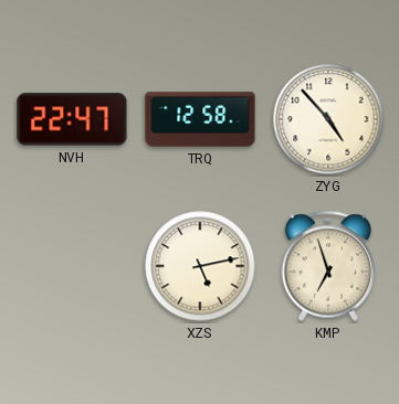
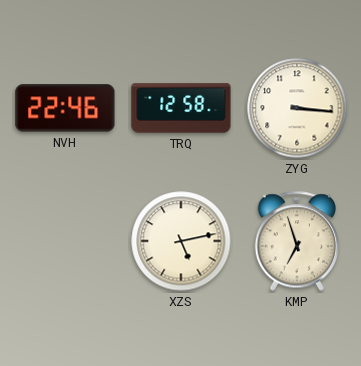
NVH: 22:47 -> 22:46
ZYG: 4:53 -> 3:16
